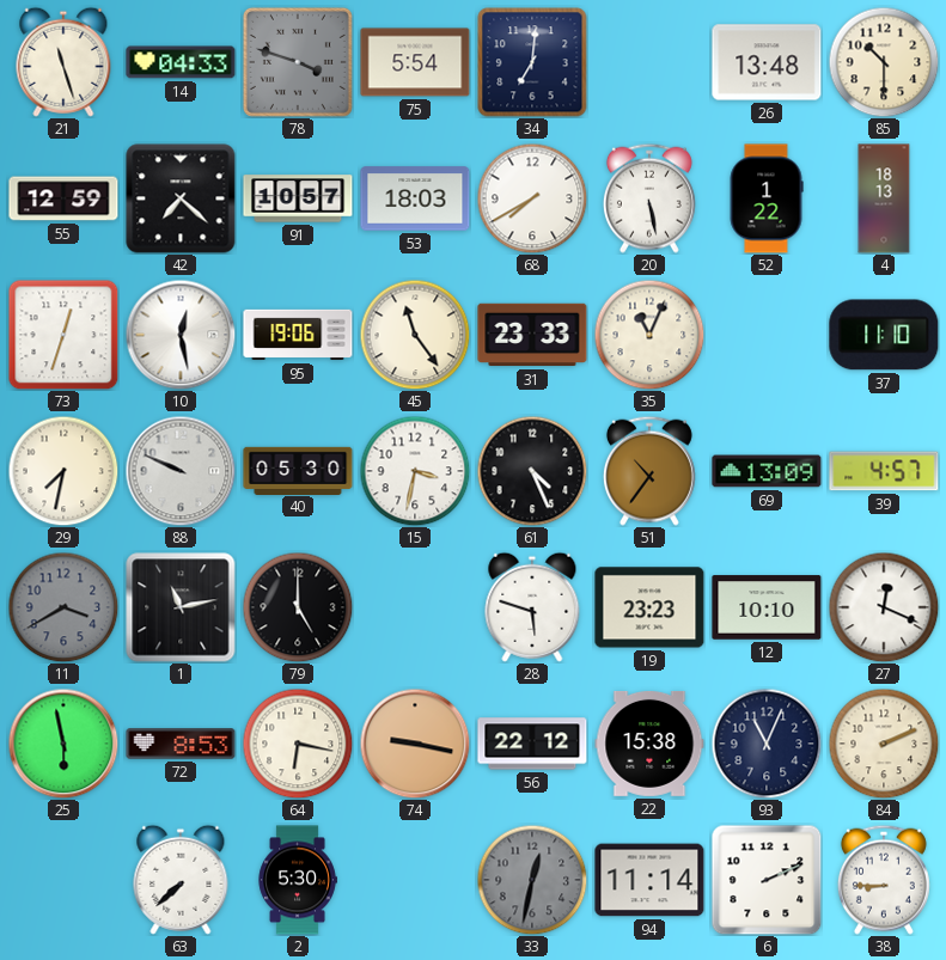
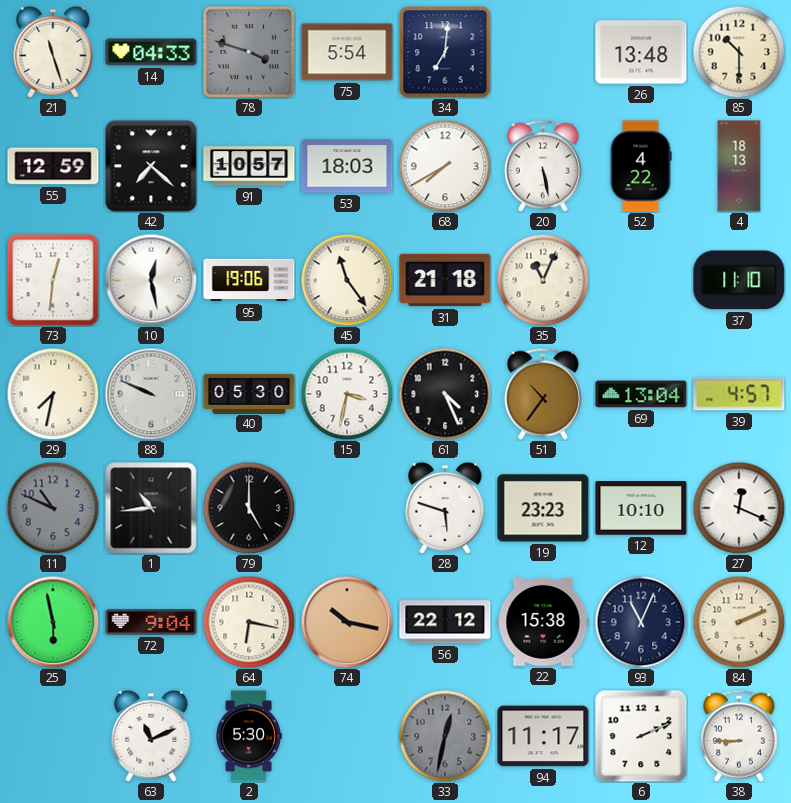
52: 1:22 -> 4:22
73: 12:33 -> 12:31
31: 23:33 -> 21:18
69: 13:09 -> 13:04
11: 3:40 -> 10:49
1: 11:13 -> 10:44
72: 8:53 -> 9:04
74: 9:17 -> 10:17
63: 7:38 -> 11:11
94: 11:14 -> 11:17
